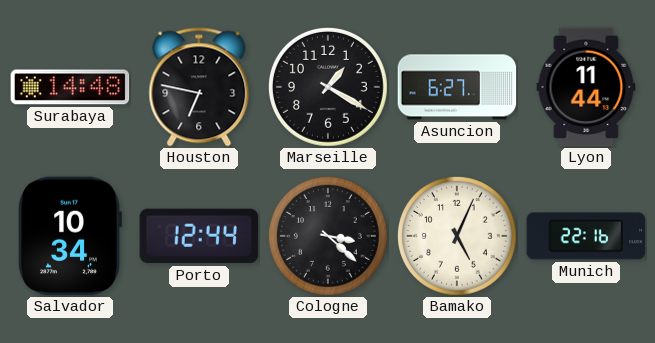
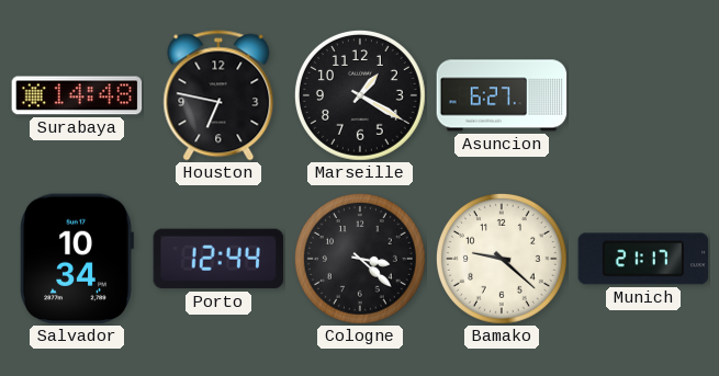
Lyon: 11:44 -> none
Bamako: 5:04 -> 9:22
Munich: 22:16 -> 21:17
